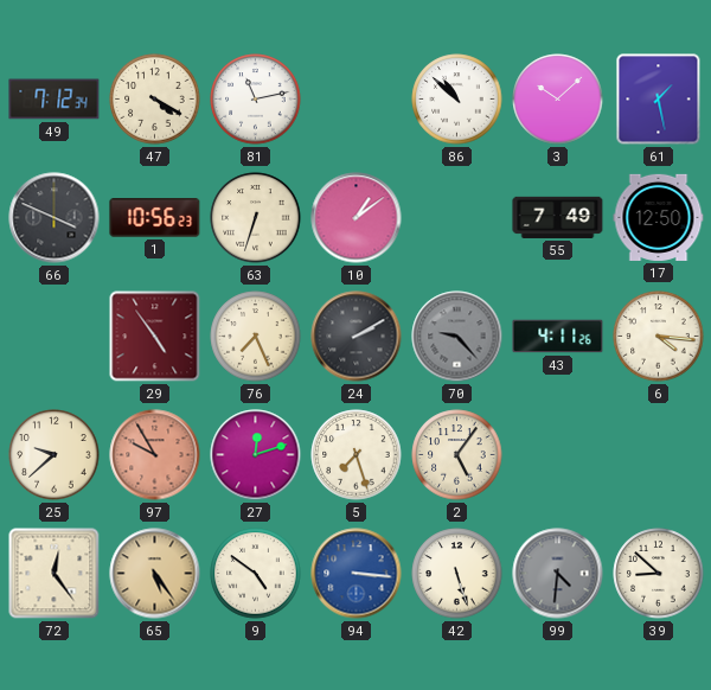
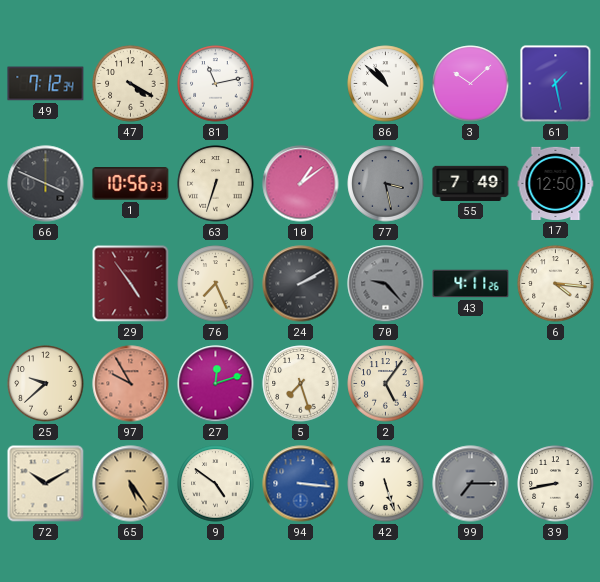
77: none -> 3:28
72: 12:24 -> 10:10
99: 4:31 -> 7:15
39: 8:52 -> 8:43
